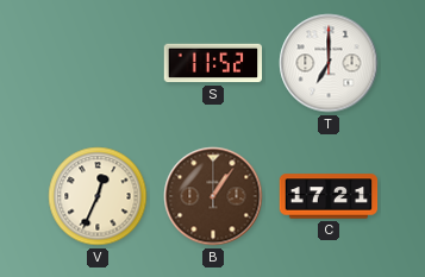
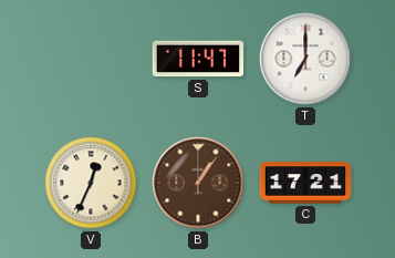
S: 11:52 -> 11:47
